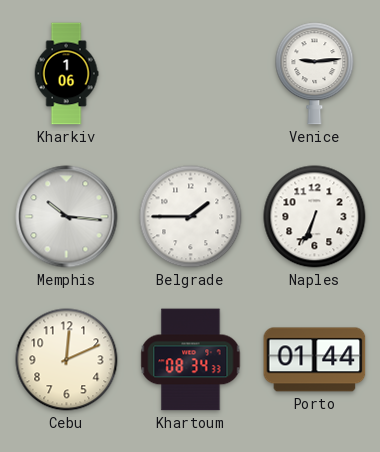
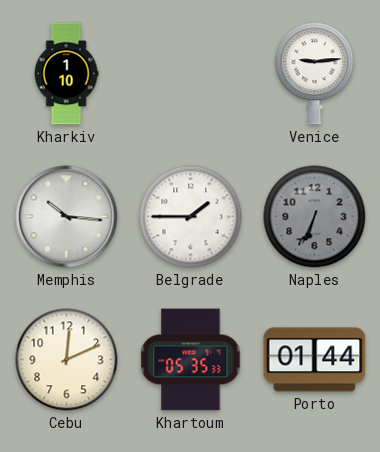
Kharkiv: 1:06 -> 1:10
Naples dial: white -> grey
Khartoum: 08:34 -> 05:35
